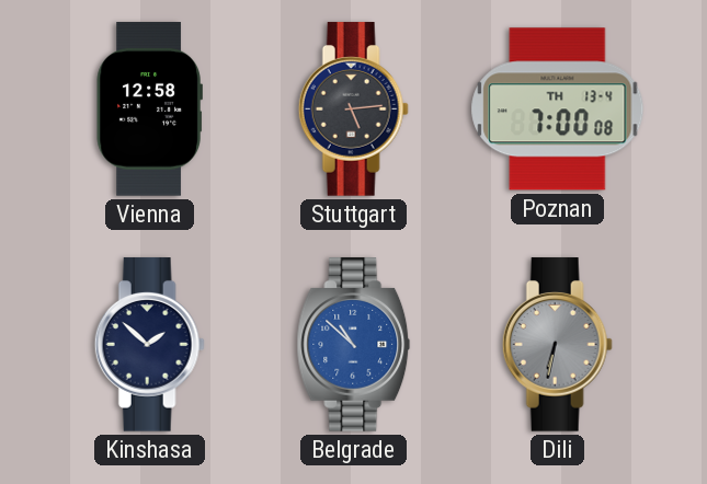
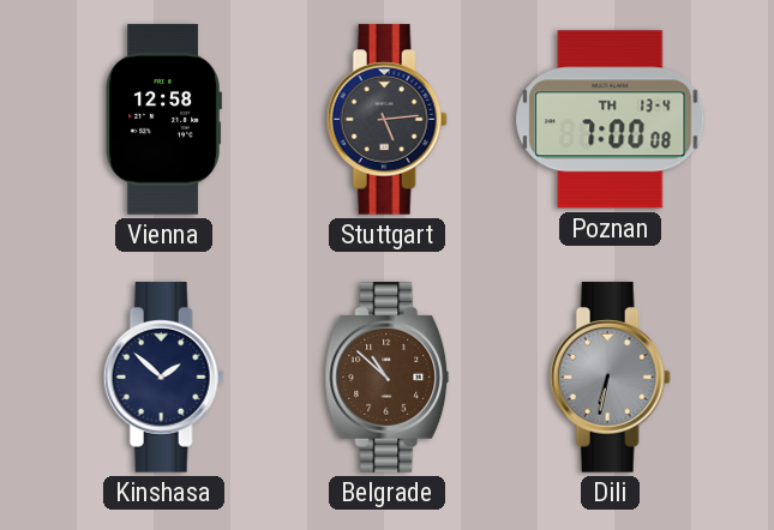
Belgrade dial: blue -> brown
